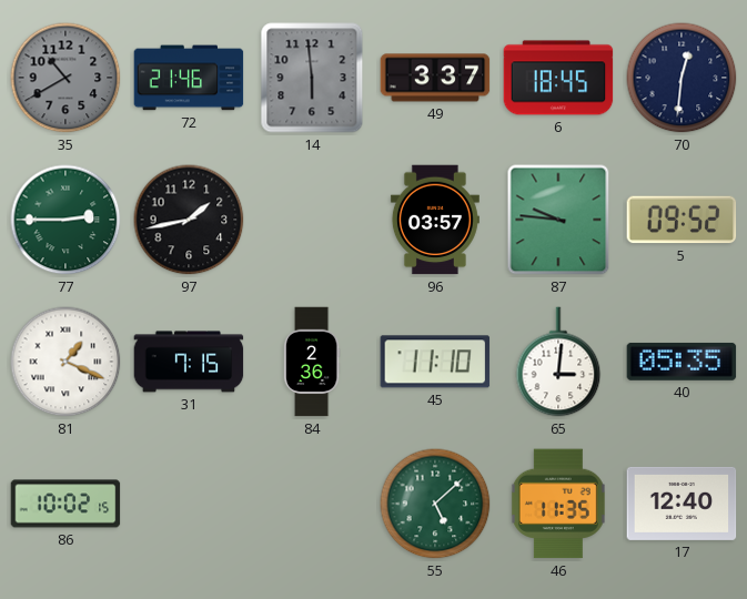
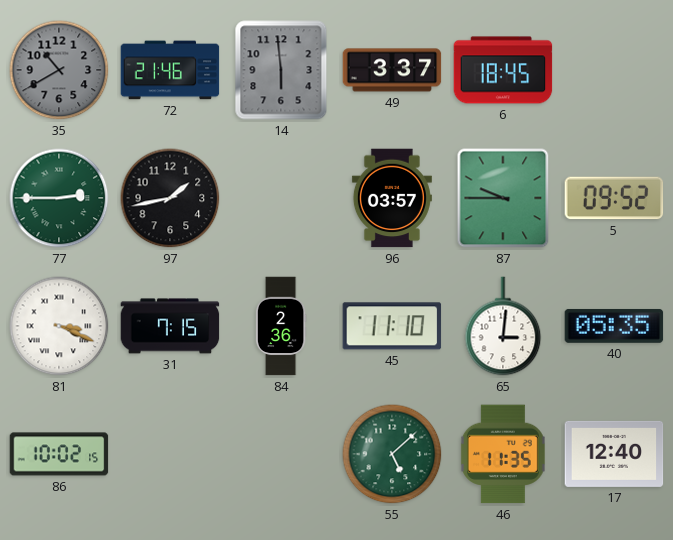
70: 12:31 -> none
87: 9:46 -> 9:45
81: 1:19 -> 3:19
